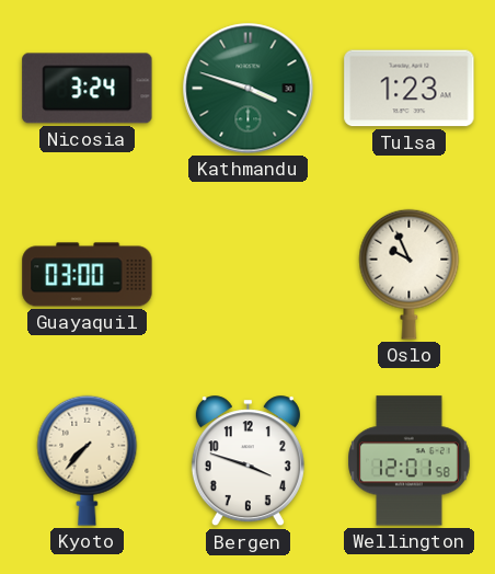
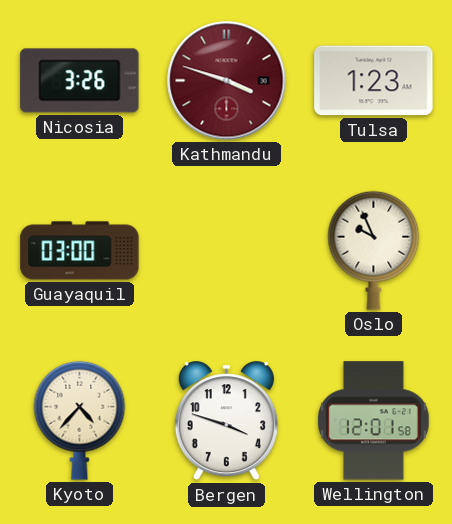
Nicosia: 3:24 -> 3:26
Kathmandu dial: green -> burgundy
Kyoto: 7:37 -> 4:37
